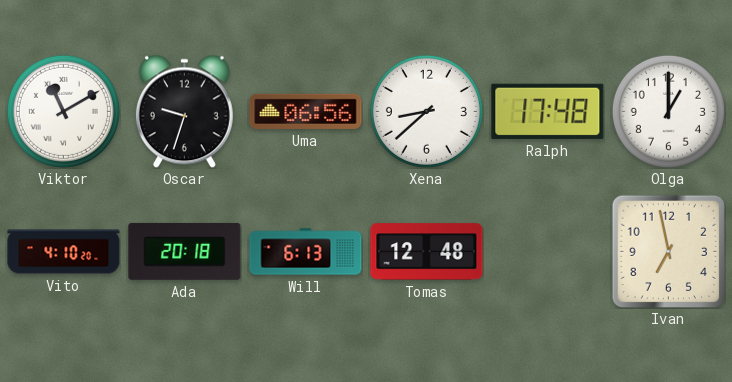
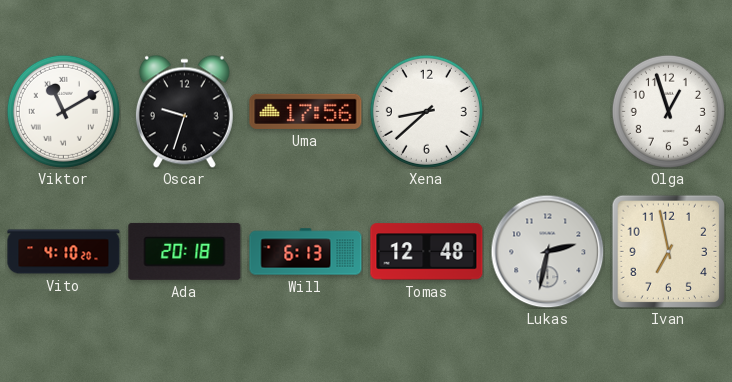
Uma: 06:56 -> 17:56
Ralph: 17:48 -> none
Olga: 1:00 -> 12:57
Lukas: none -> 2:32
